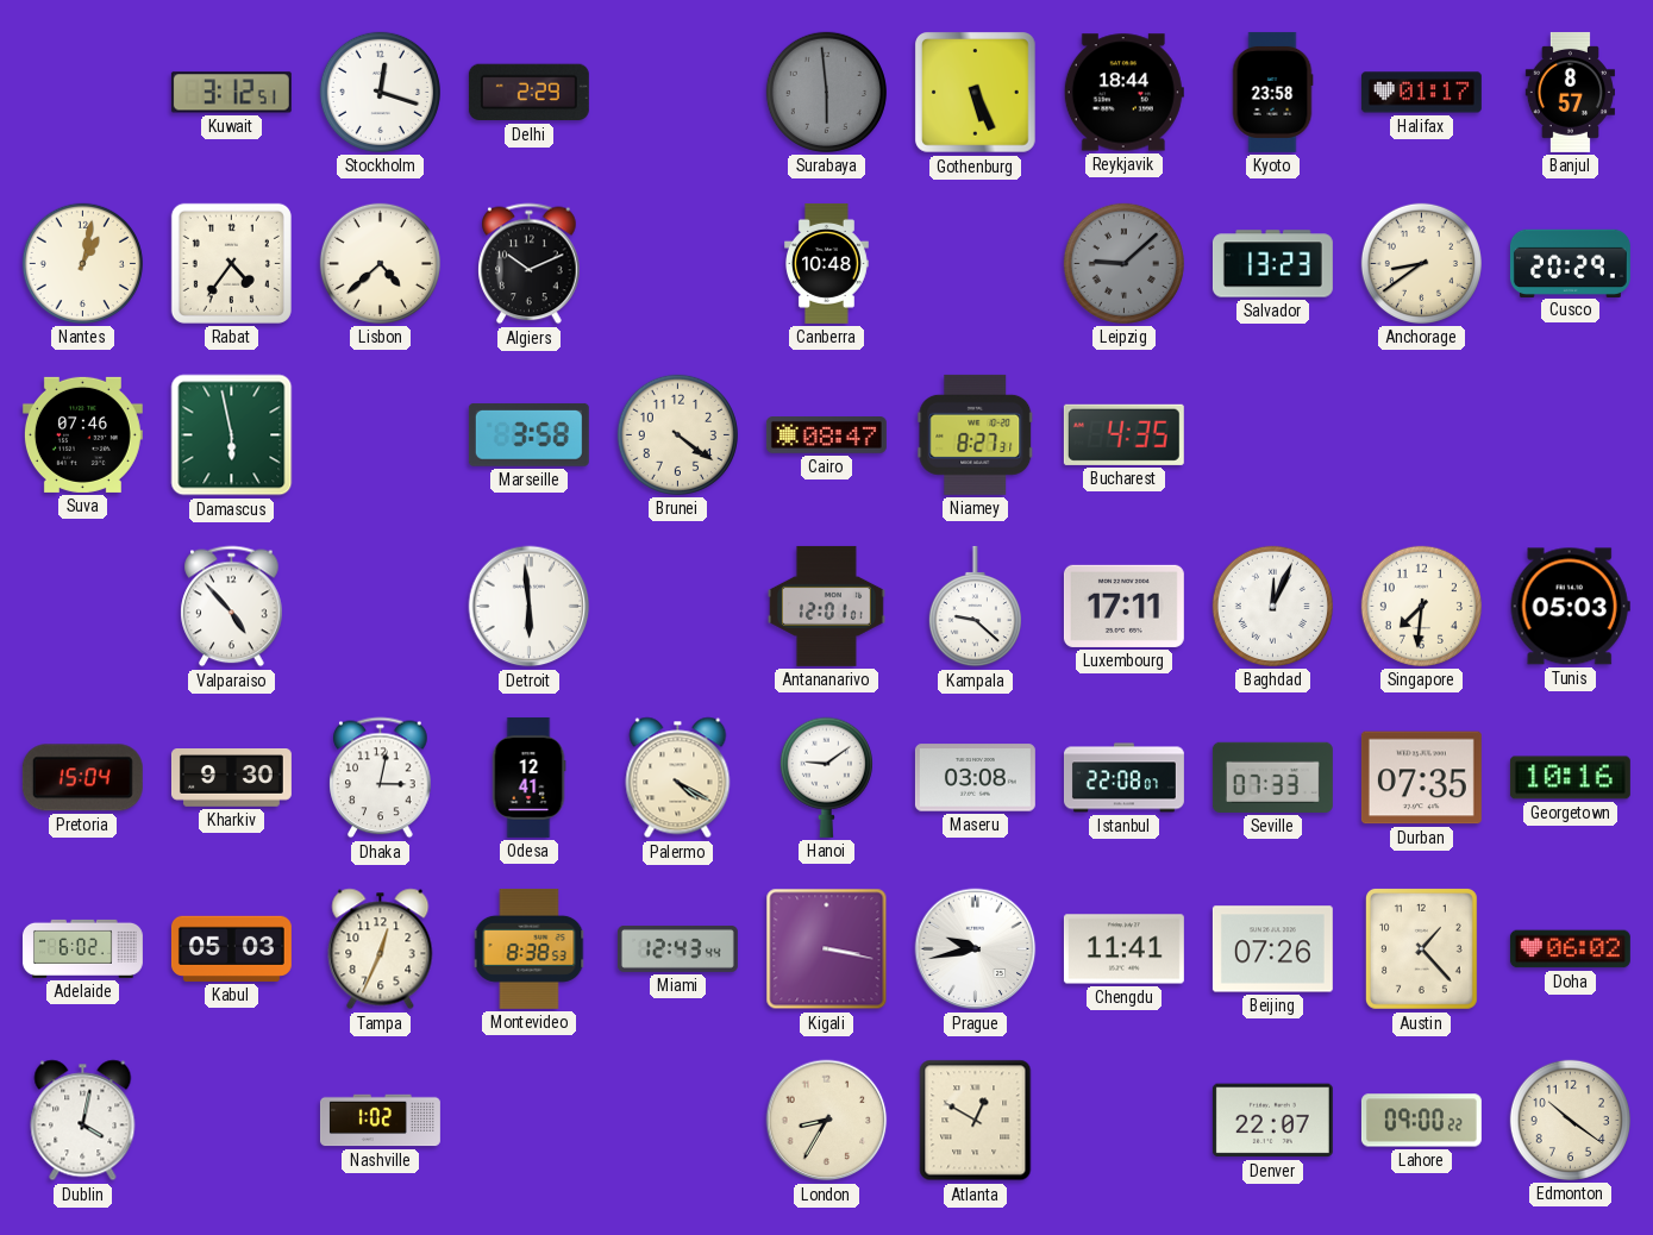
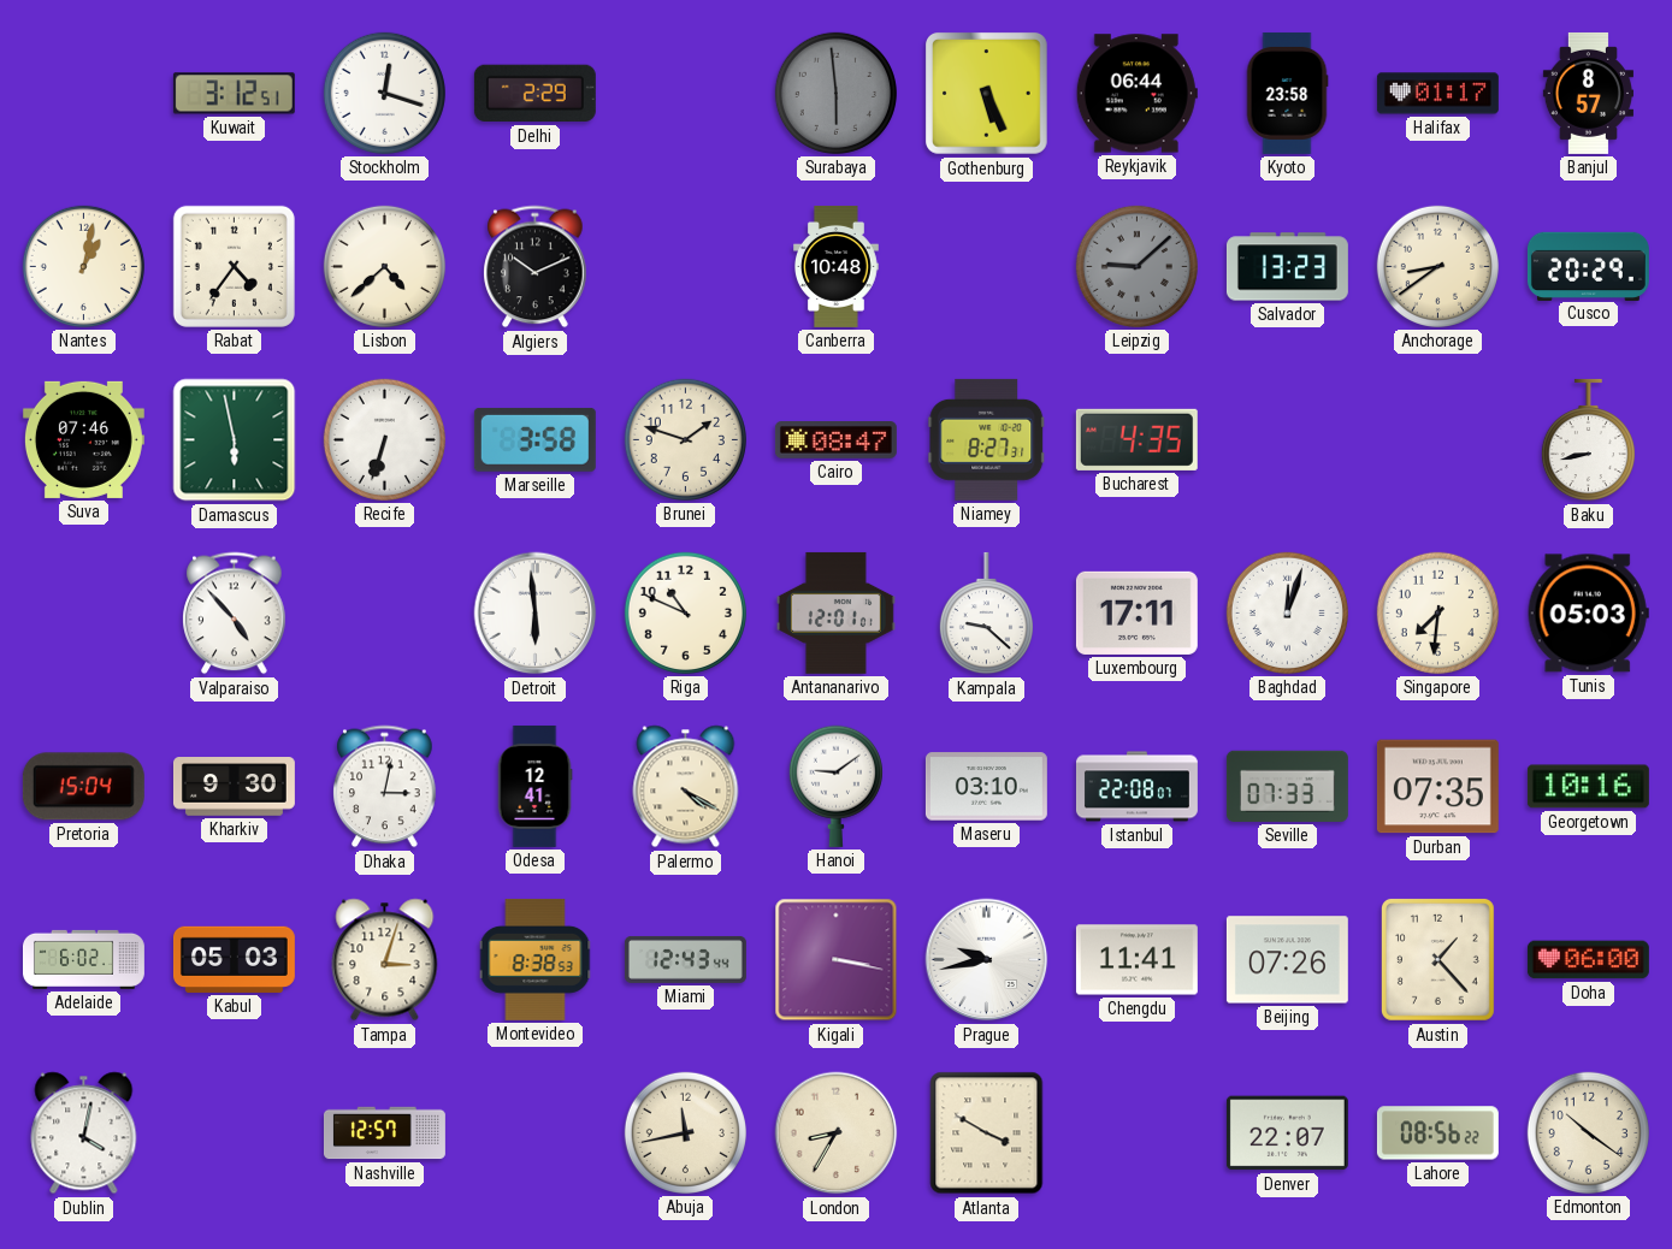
Reykjavik: 18:44 -> 06:44
Recife: none -> 6:33
Brunei: 4:21 -> 1:48
Baku: none -> 8:43
Riga: none -> 10:49
Baghdad: 12:04 -> 12:03
Maseru: 03:08 -> 03:10
Tampa: 12:34 -> 3:03
Doha: 06:02 -> 06:00
Nashville: 1:02 -> 12:57
Abuja: none -> 11:43
Atlanta: 12:50 -> 3:50
Lahore: 09:00 -> 08:56
